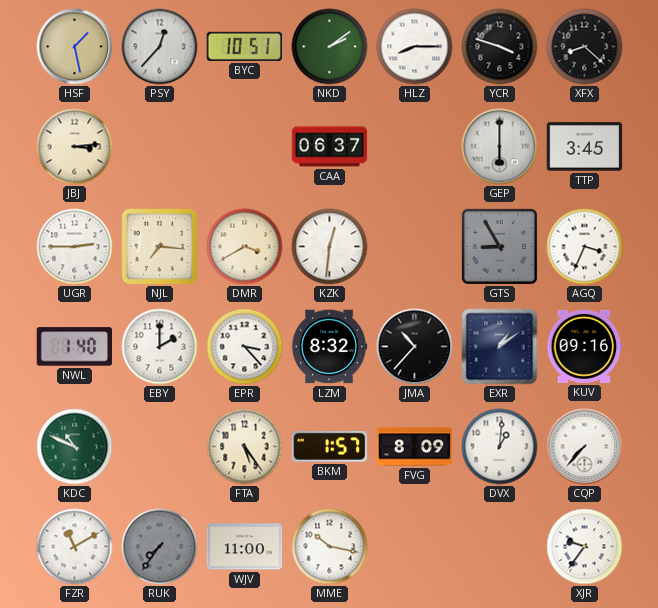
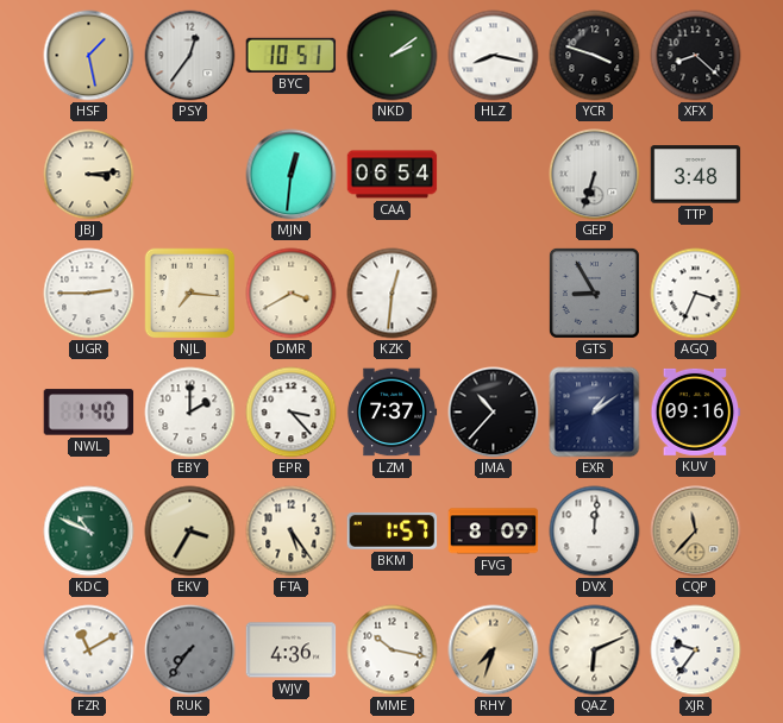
PSY: 12:37 -> 12:36
HLZ: 8:15 -> 8:17
MJN: none -> 12:31
CAA: 06:37 -> 06:54
GEP: 6:00 -> 6:33
TTP: 3:45 -> 3:48
LZM: 8:32 -> 7:37
EKV: none -> 3:35
DVX: 1:01 -> 12:01
CQP: 7:37 -> 11:37
CQP dial: white -> champagne
WJV: 11:00 -> 4:36
RHY: none -> 7:33
QAZ: none -> 6:11
